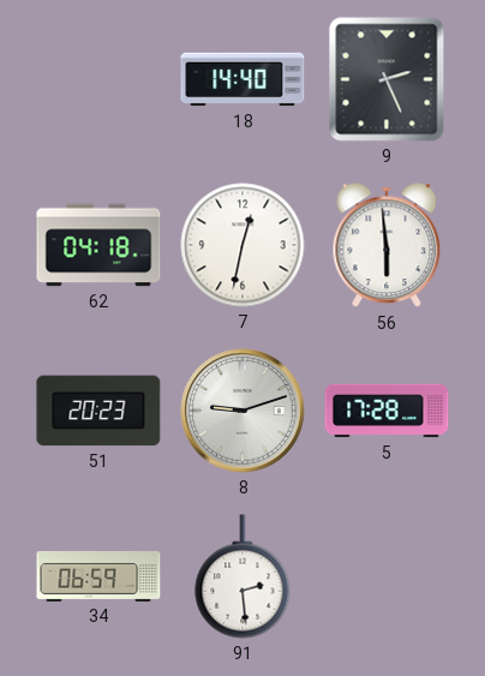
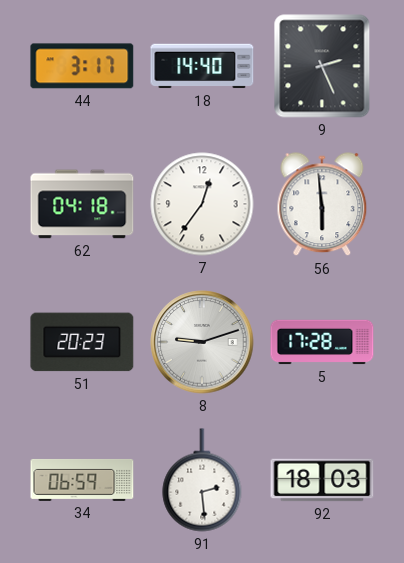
44: none -> 3:17
7: 12:32 -> 12:36
92: none -> 18:03
